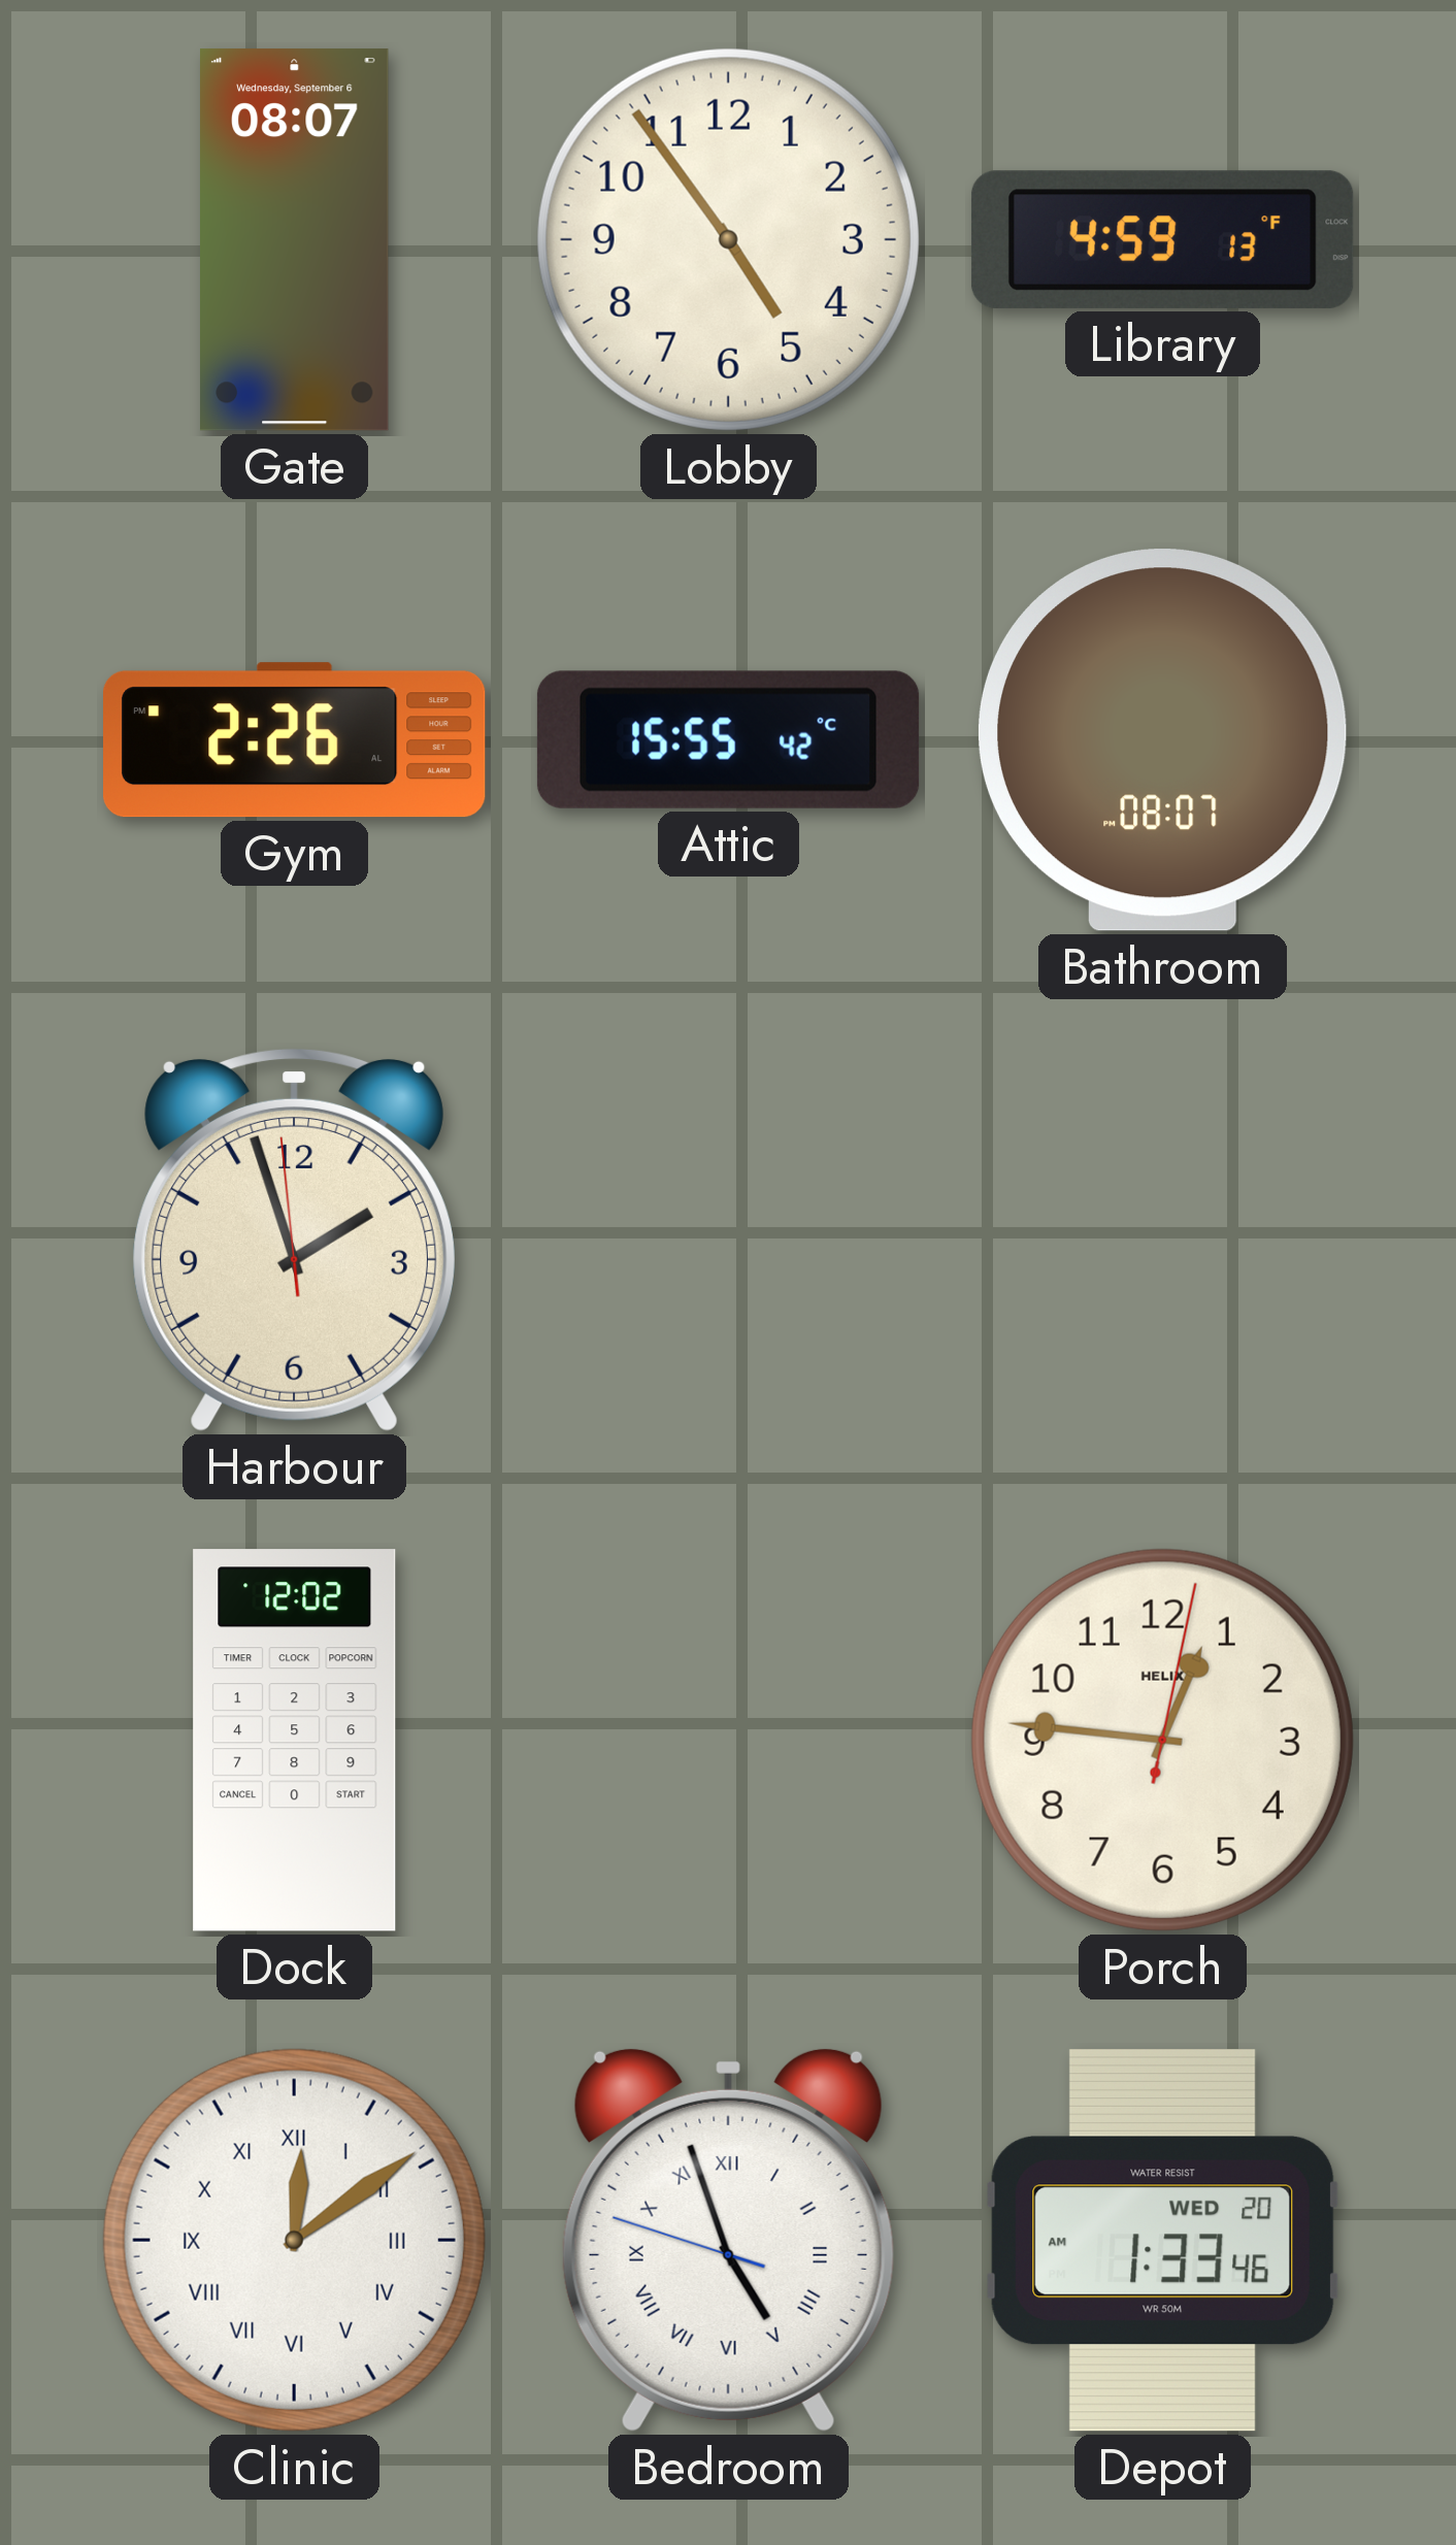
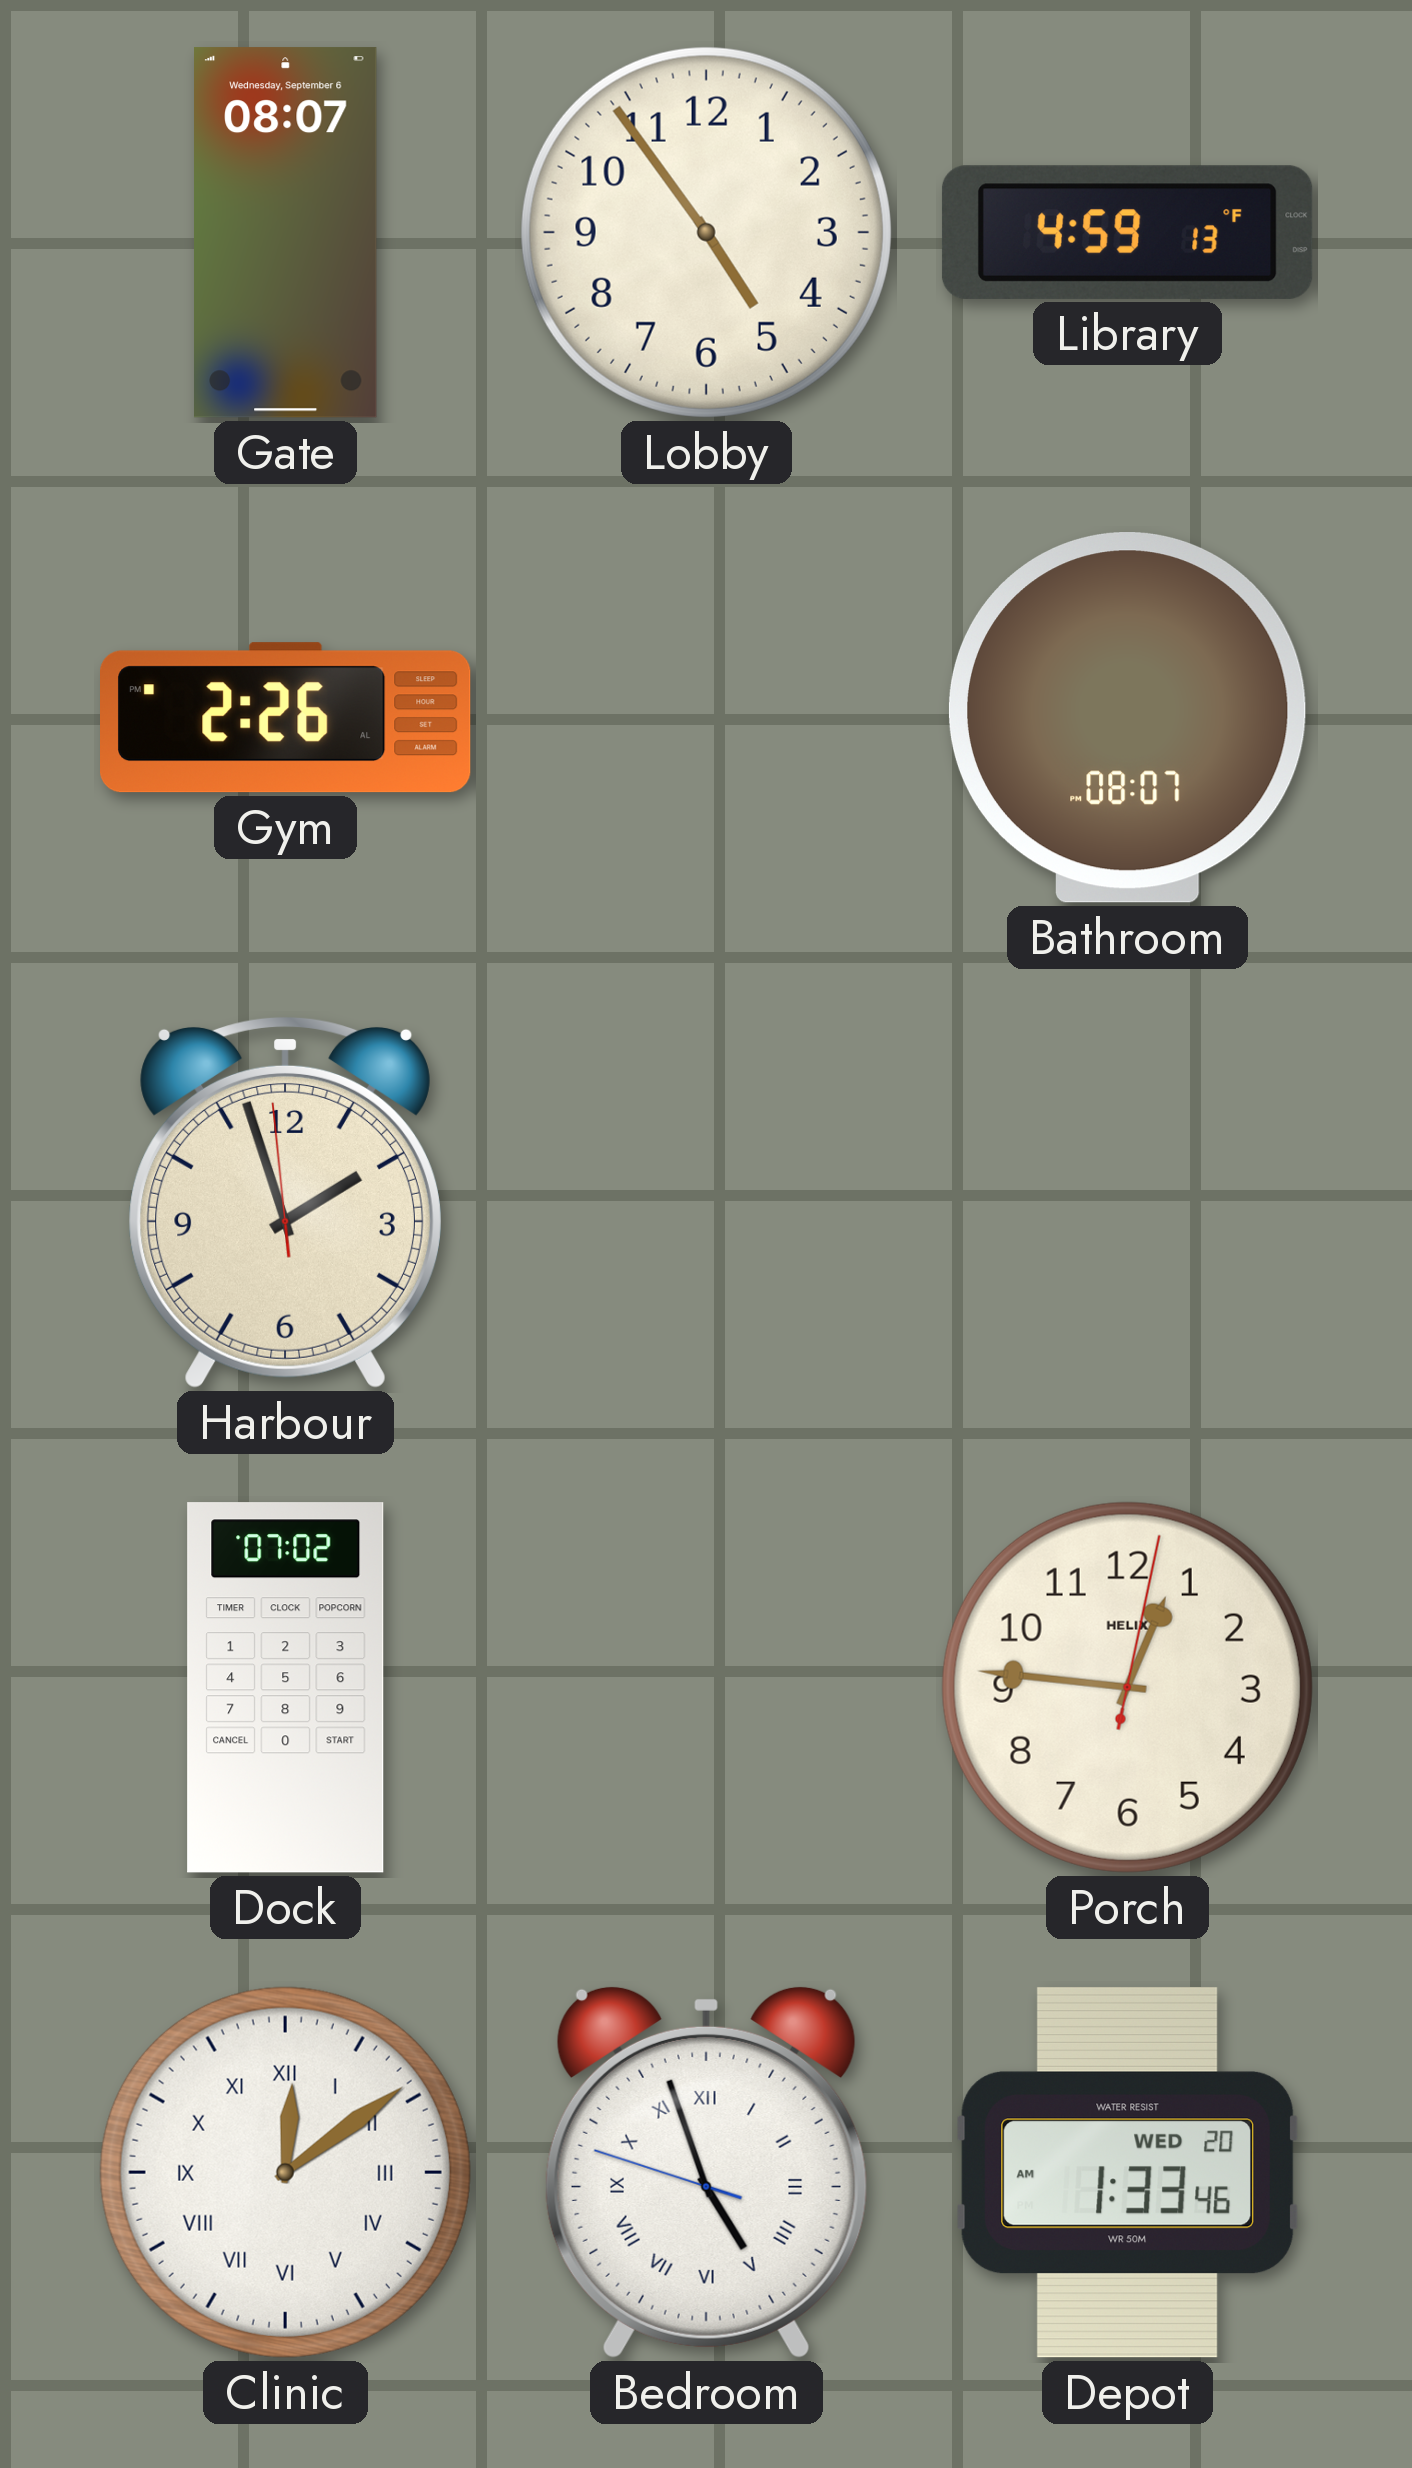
Attic: 15:55 -> none
Dock: 12:02 -> 07:02
